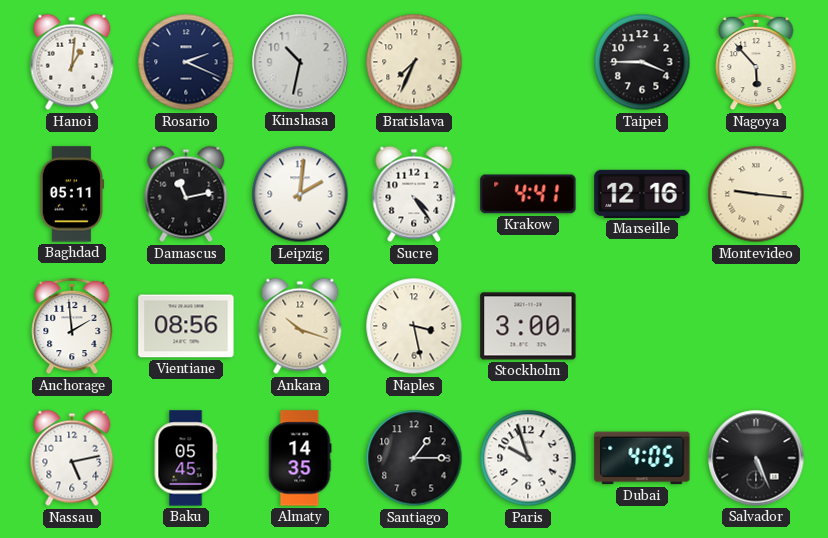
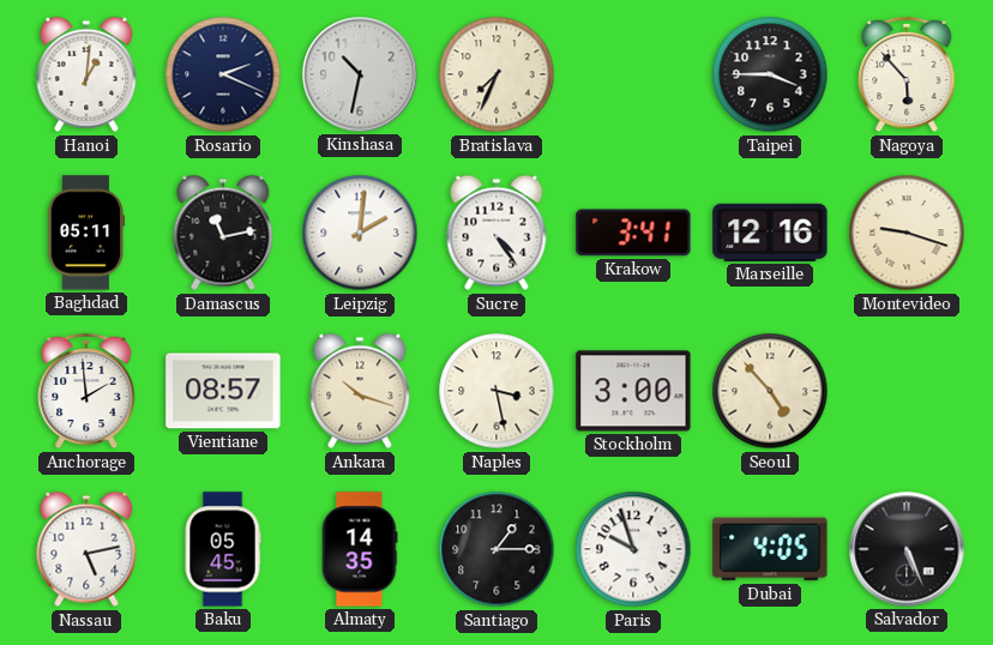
Krakow: 4:41 -> 3:41
Montevideo: 9:16 -> 9:18
Vientiane: 08:56 -> 08:57
Seoul: none -> 4:53
